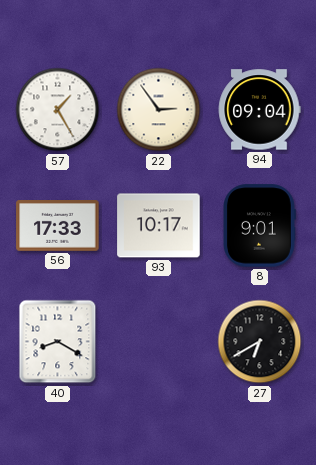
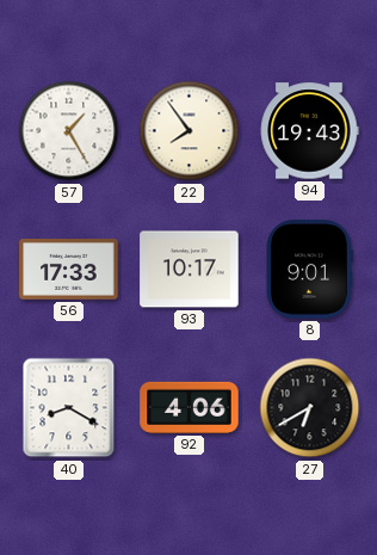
22: 2:54 -> 7:54
94: 09:04 -> 19:43
92: none -> 4:06
